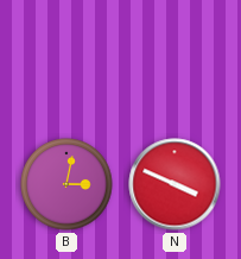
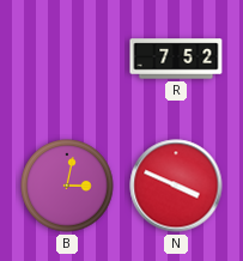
R: none -> 7:52
